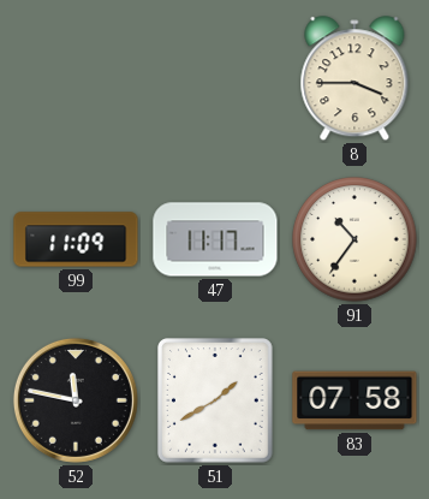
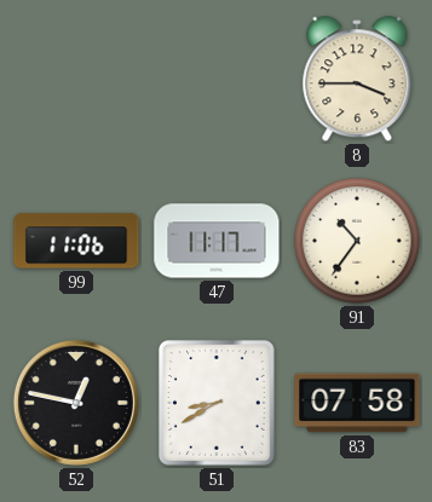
99: 11:09 -> 11:06
52: 11:47 -> 12:47
51: 1:40 -> 8:40
